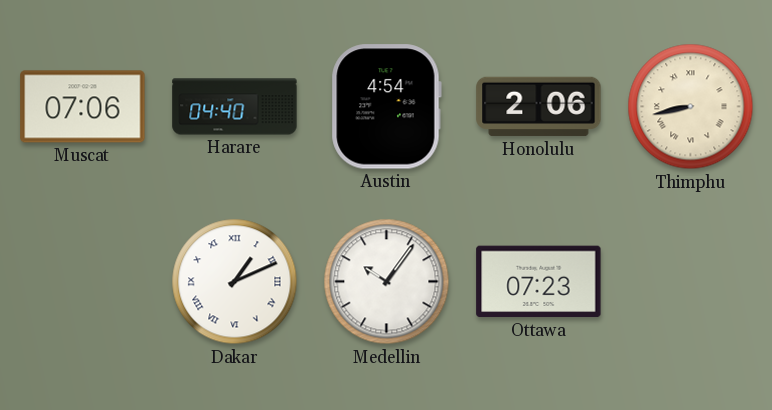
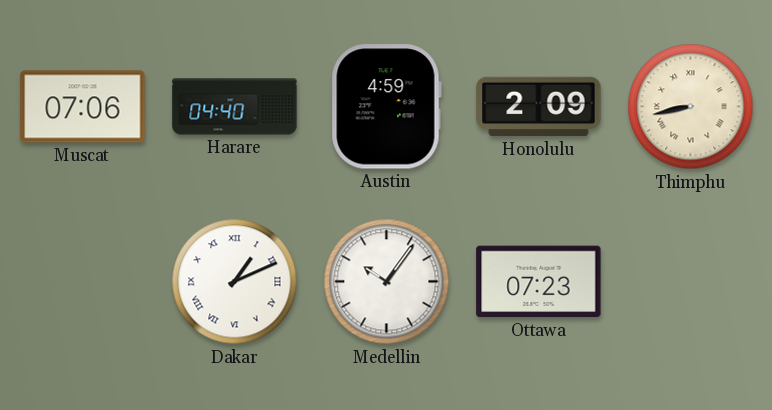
Austin: 4:54 -> 4:59
Honolulu: 2:06 -> 2:09
